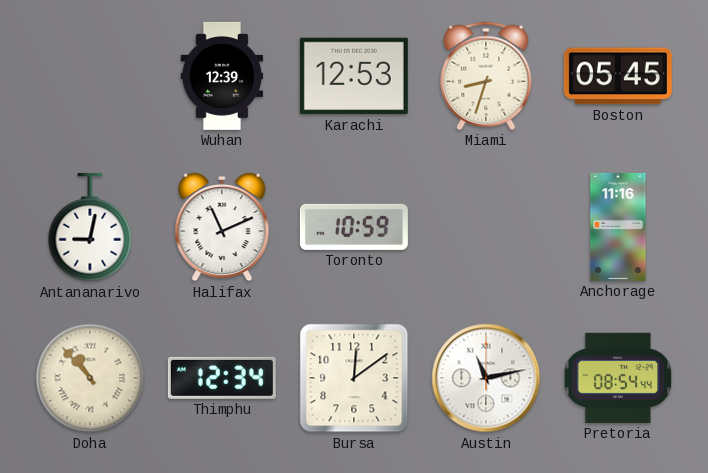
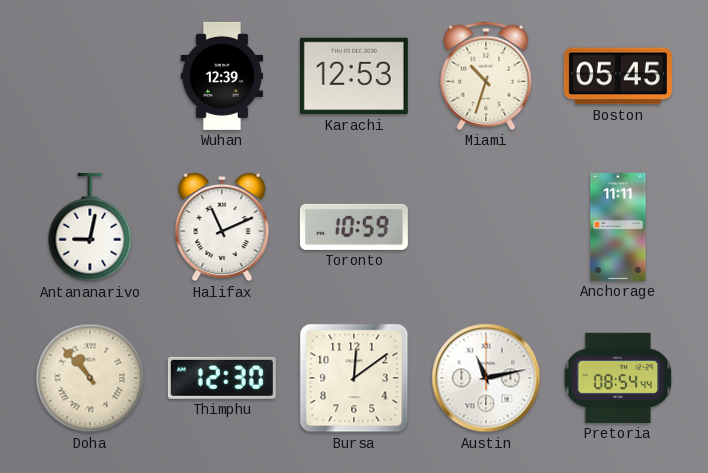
Miami: 8:33 -> 10:33
Anchorage: 11:16 -> 11:11
Thimphu: 12:34 -> 12:30
